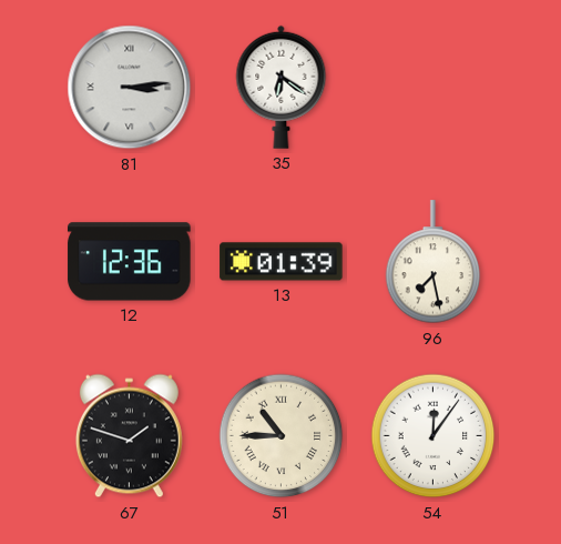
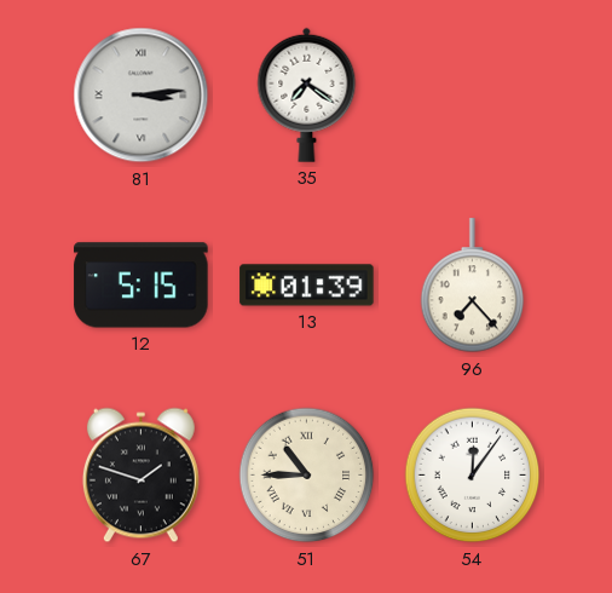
35: 6:21 -> 7:21
12: 12:36 -> 5:15
96: 7:28 -> 7:23
